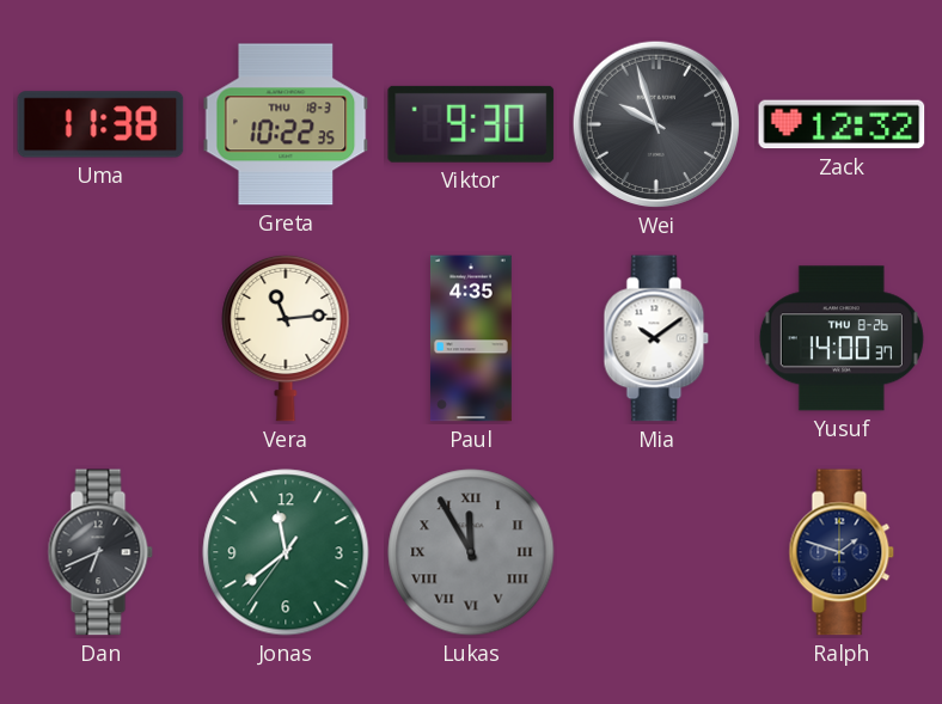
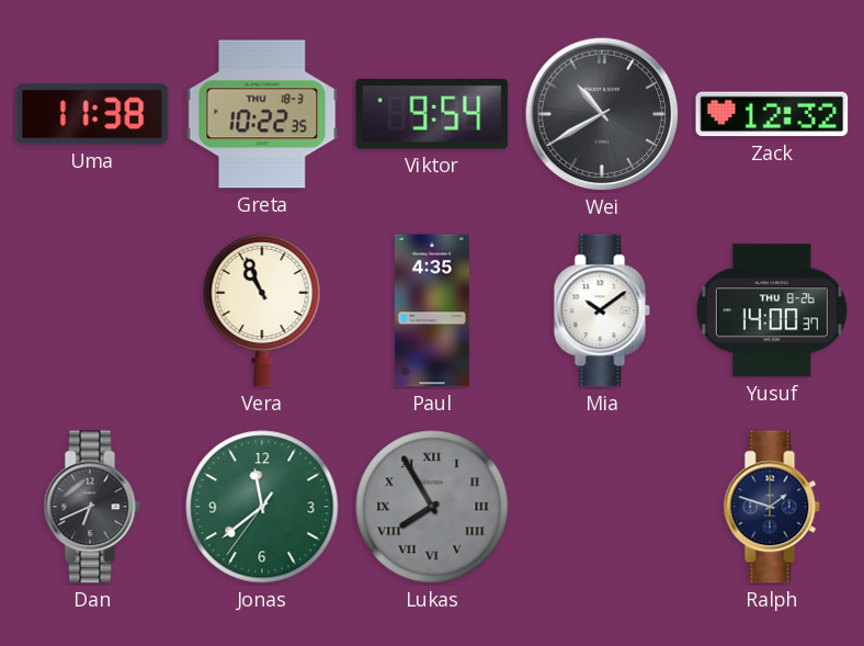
Viktor: 9:30 -> 9:54
Wei: 9:57 -> 10:40
Vera: 11:14 -> 10:56
Lukas: 11:55 -> 7:55
